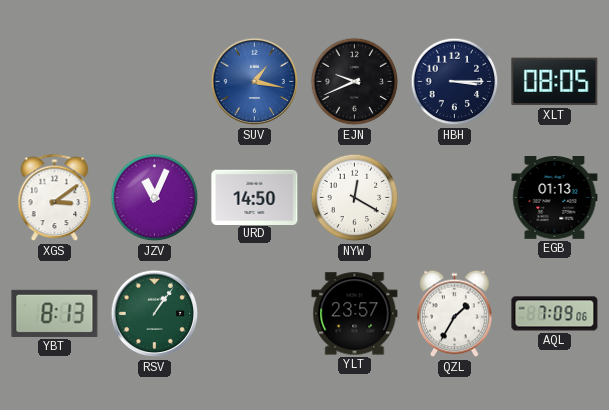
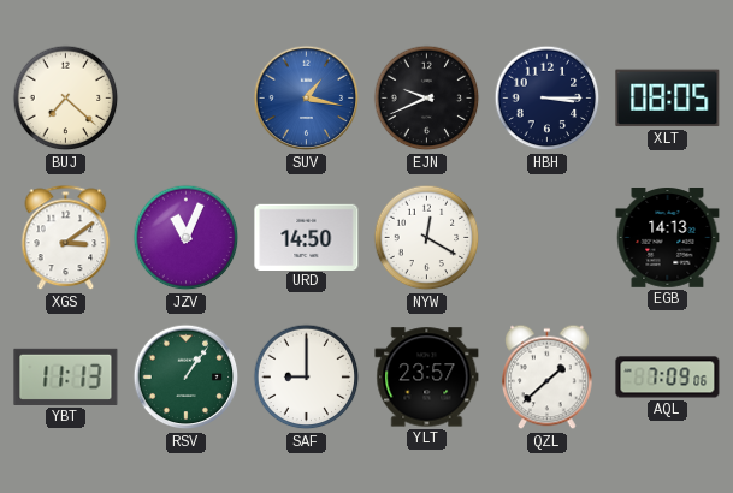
BUJ: none -> 7:22
EGB: 01:13 -> 14:13
YBT: 8:13 -> 11:13
SAF: none -> 9:00
QZL: 1:35 -> 1:38
